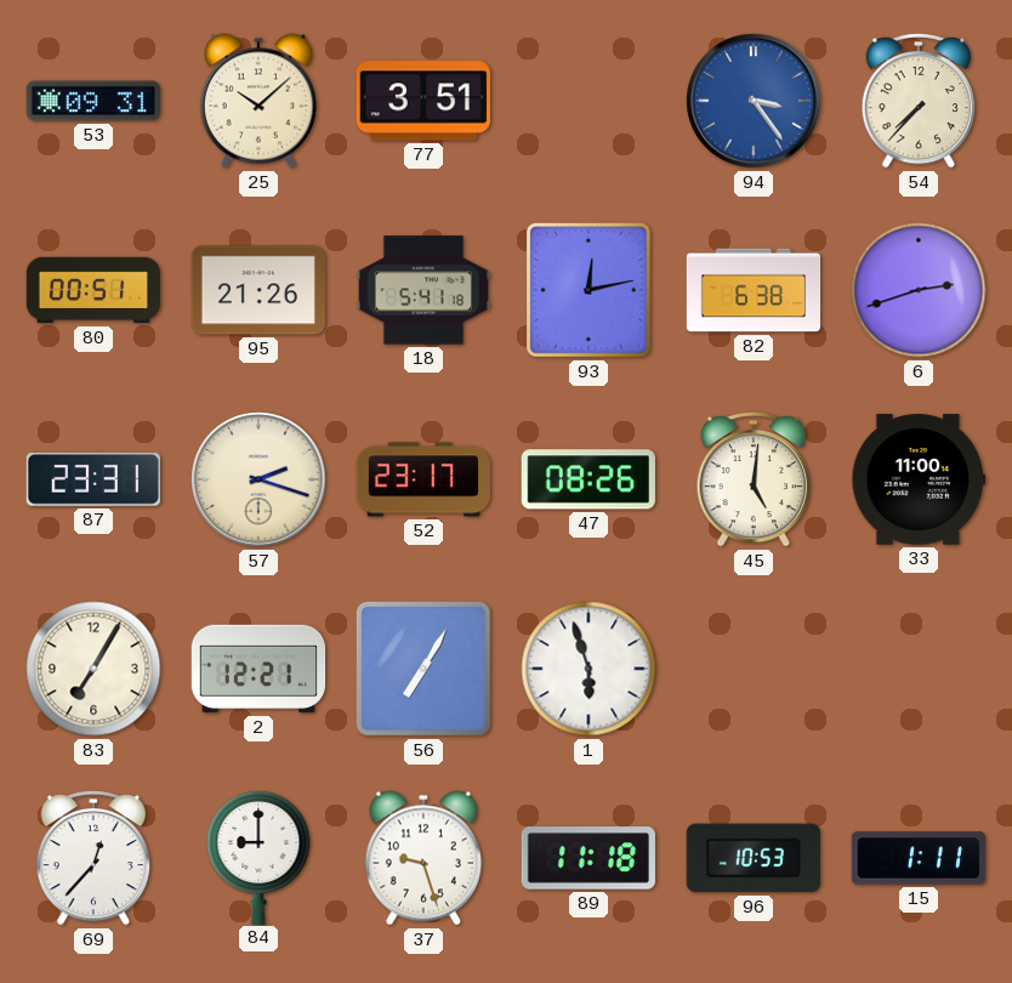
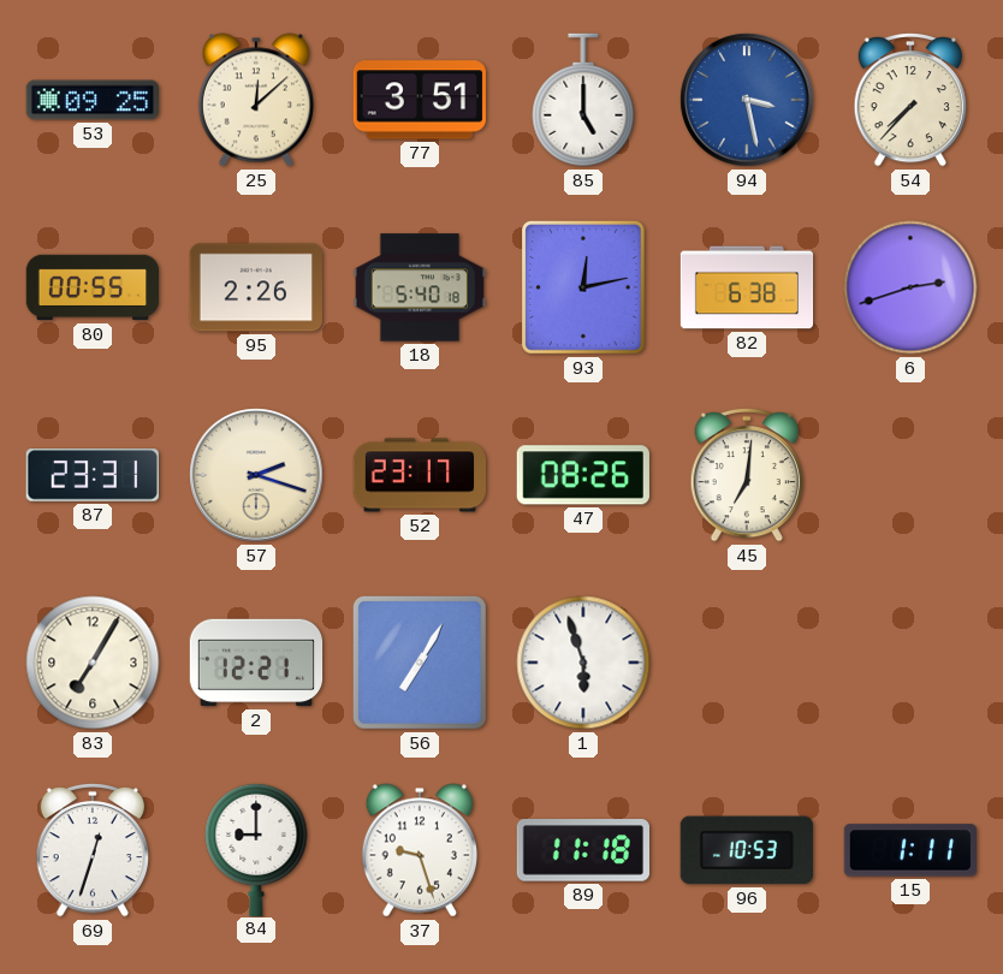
53: 09:31 -> 09:25
25: 10:08 -> 12:08
85: none -> 5:00
94: 3:24 -> 3:28
80: 00:51 -> 00:55
95: 21:26 -> 2:26
18: 5:41 -> 5:40
45: 5:01 -> 7:01
33: 11:00 -> none
69: 12:37 -> 12:33
